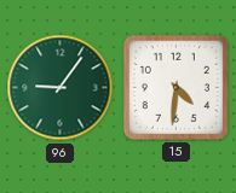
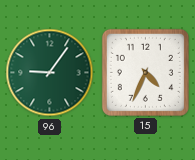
15: 4:31 -> 4:34
